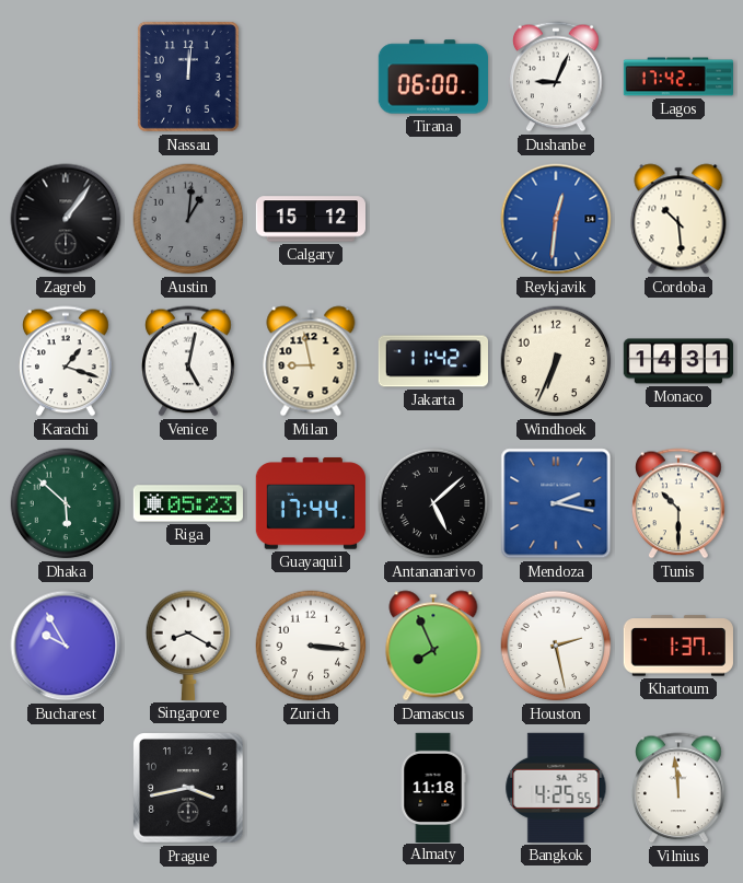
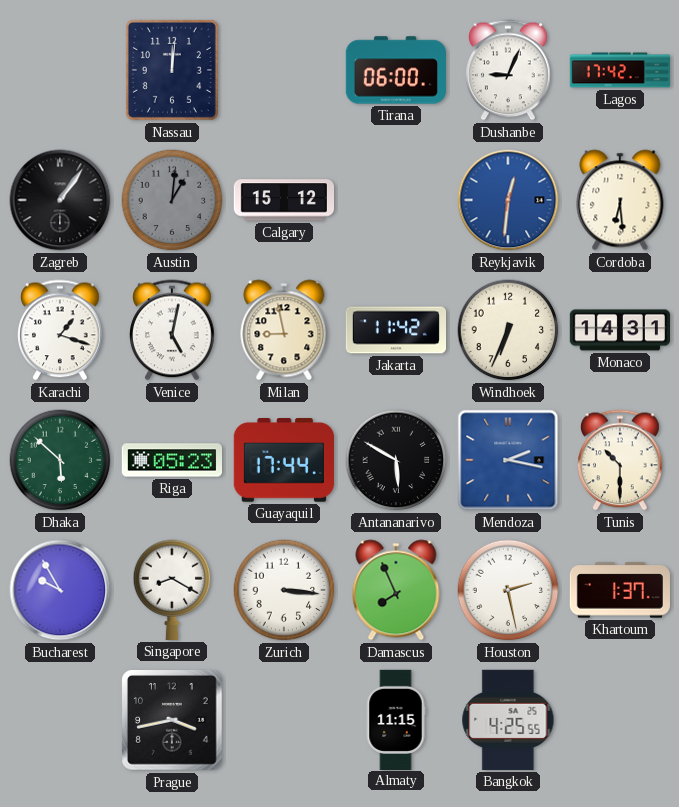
Cordoba: 10:29 -> 6:29
Antananarivo: 5:08 -> 5:50
Almaty: 11:18 -> 11:15
Vilnius: 11:59 -> none
